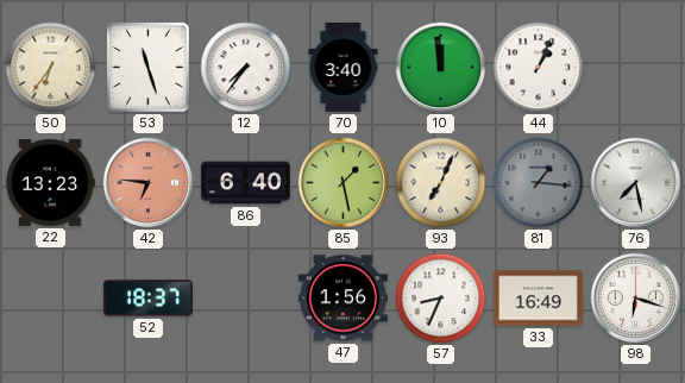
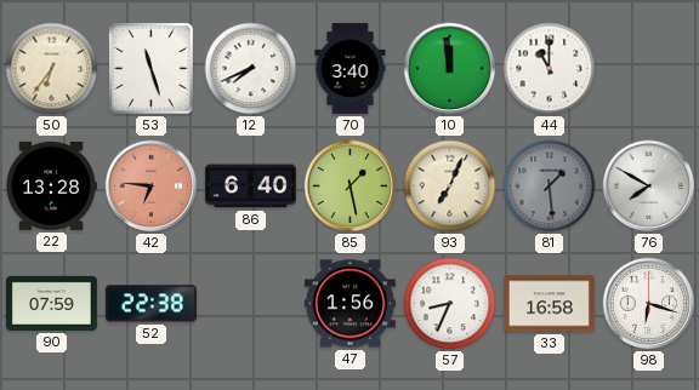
12: 7:36 -> 7:41
44: 1:04 -> 11:00
22: 13:23 -> 13:28
81: 1:16 -> 1:29
76: 7:28 -> 7:50
90: none -> 07:59
52: 18:37 -> 22:38
33: 16:49 -> 16:58
